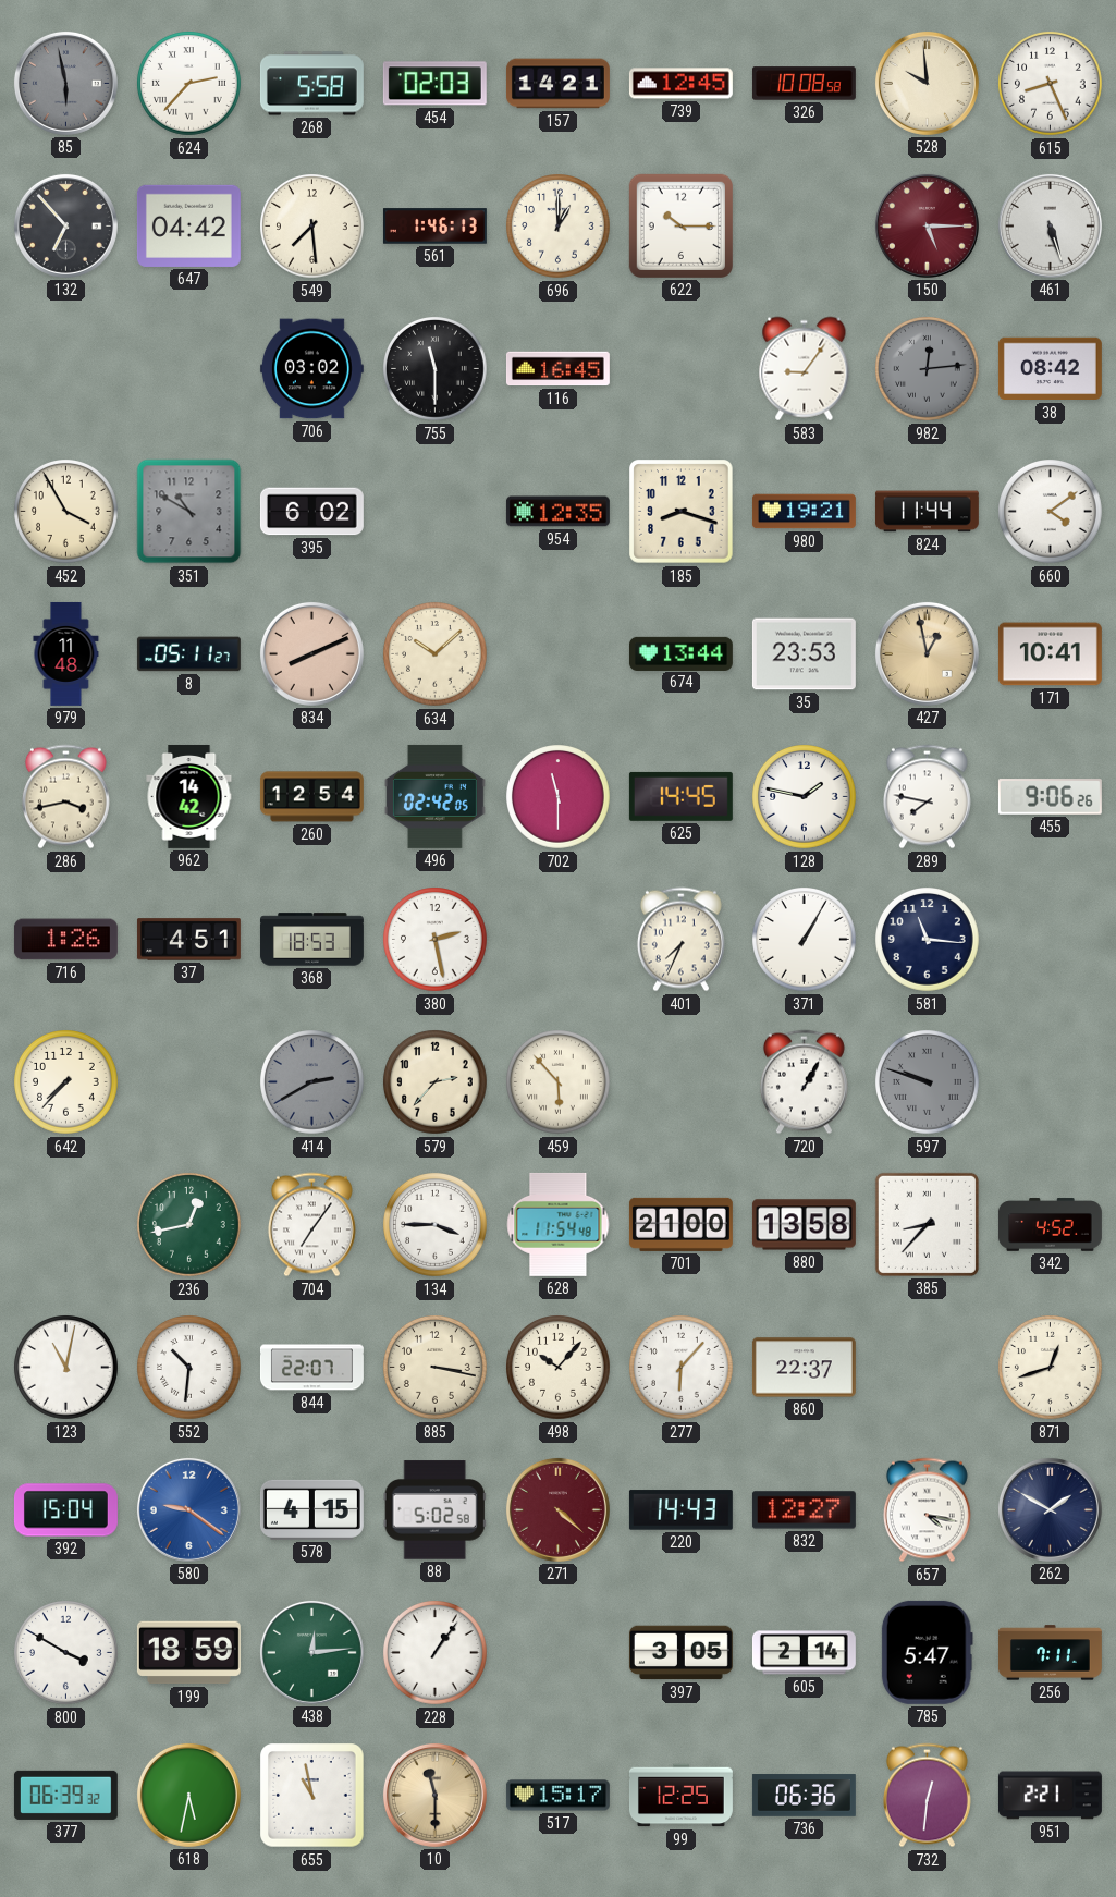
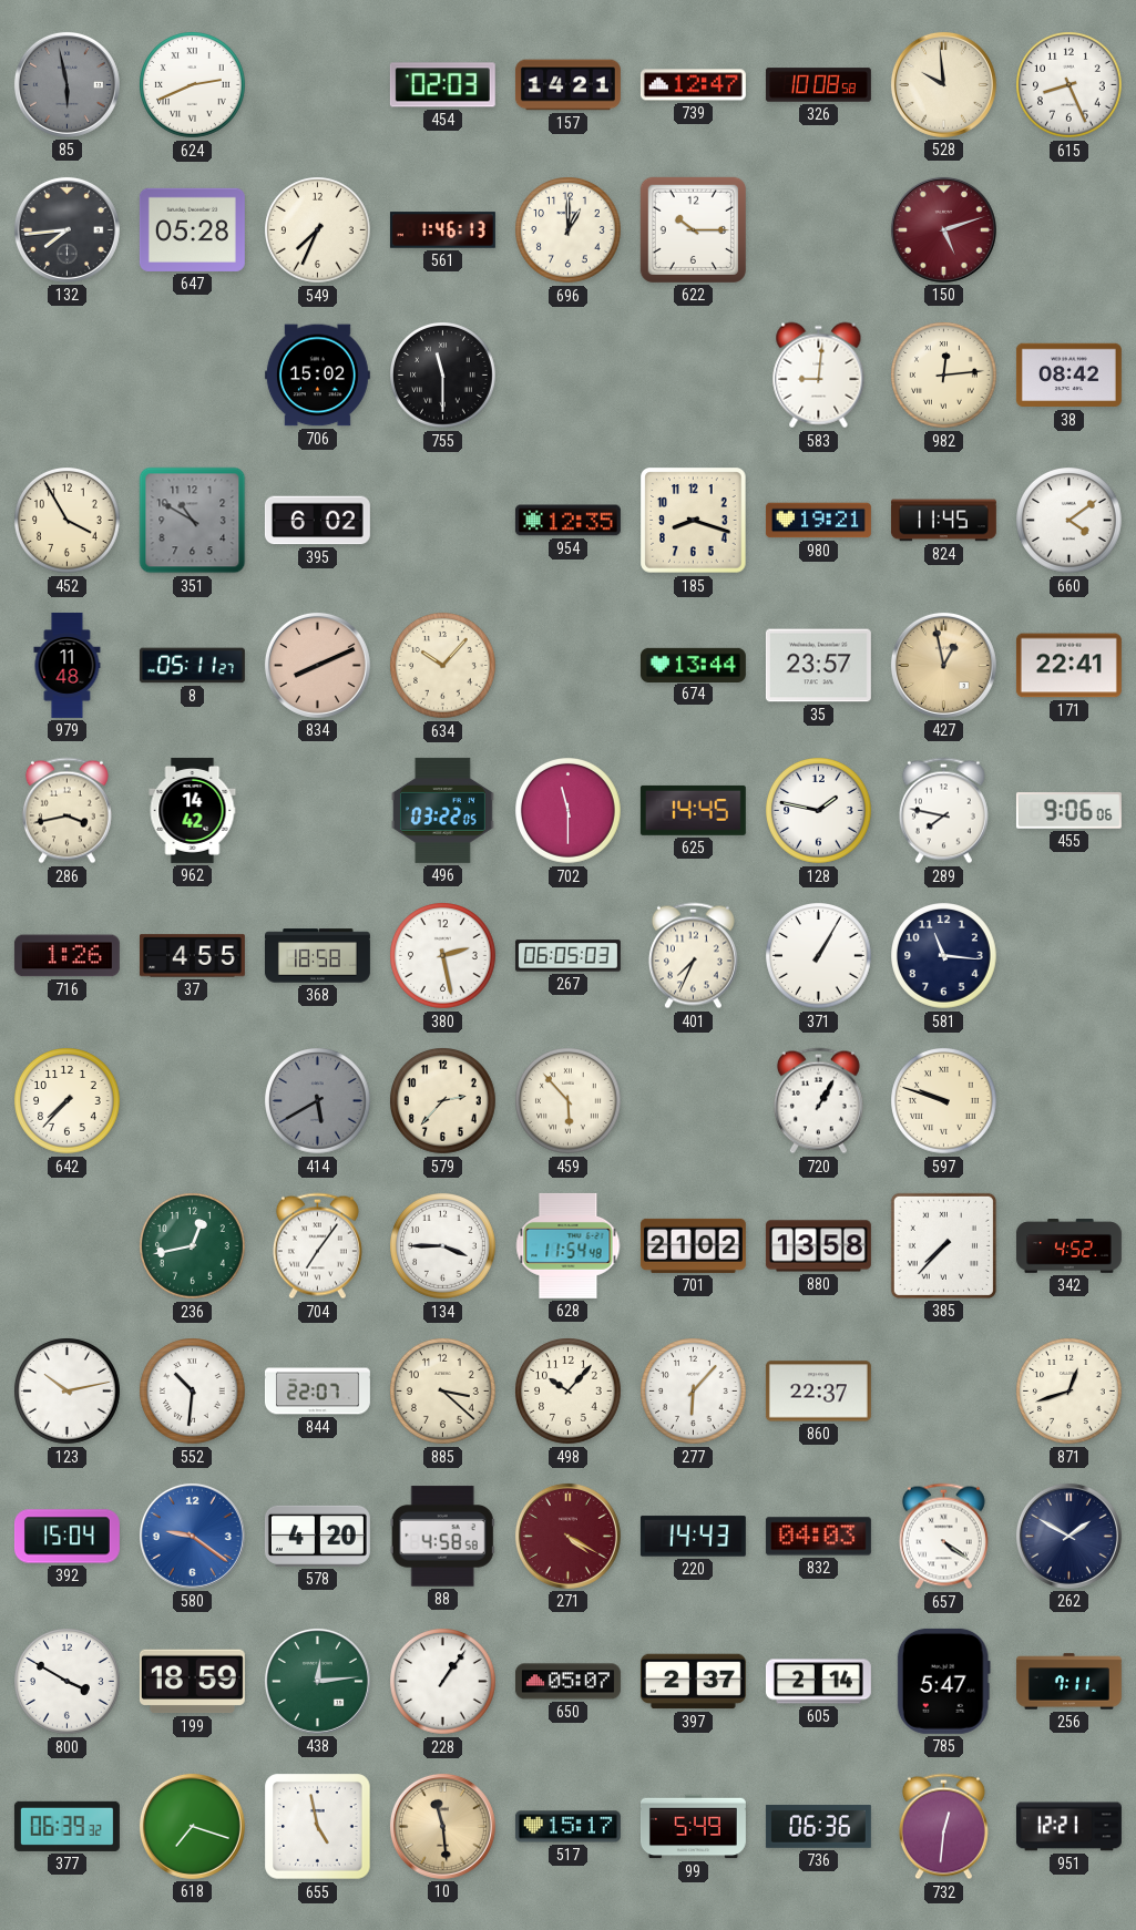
624: 2:37 -> 2:41
268: 5:58 -> none
739: 12:45 -> 12:47
132: 6:53 -> 7:44
647: 04:42 -> 05:28
549: 7:29 -> 7:34
150: 5:15 -> 5:12
461: 5:27 -> none
706: 03:02 -> 15:02
116: 16:45 -> none
583: 9:06 -> 9:01
982 dial: grey -> cream
824: 11:44 -> 11:45
634: 10:08 -> 10:07
35: 23:53 -> 23:57
171: 10:41 -> 22:41
260: 12:54 -> none
496: 02:42 -> 03:22
455: 9:06:26 -> 9:06:06
37: 4:51 -> 4:55
368: 18:53 -> 18:58
267: none -> 06:05
414: 2:40 -> 5:40
597 dial: grey -> cream
701: 21:00 -> 21:02
385: 8:37 -> 7:37
123: 11:02 -> 10:13
885: 3:17 -> 3:22
578: 4:15 -> 4:20
88: 5:02 -> 4:58
271: 4:22 -> 4:20
832: 12:27 -> 04:03
657: 4:17 -> 4:21
650: none -> 05:07
397: 3:05 -> 2:37
618: 5:32 -> 7:18
655: 10:58 -> 4:58
10: 11:30 -> 11:29
99: 12:25 -> 5:49
951: 2:21 -> 12:21
